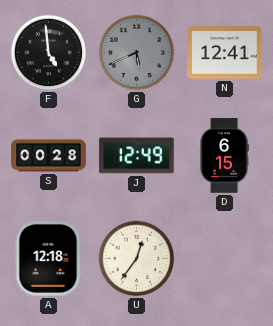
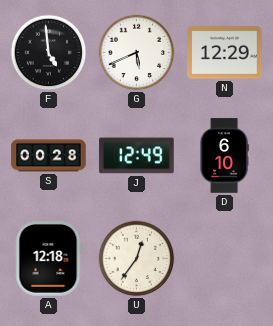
G dial: grey -> white
N: 12:41 -> 12:29
D: 6:15 -> 6:10
